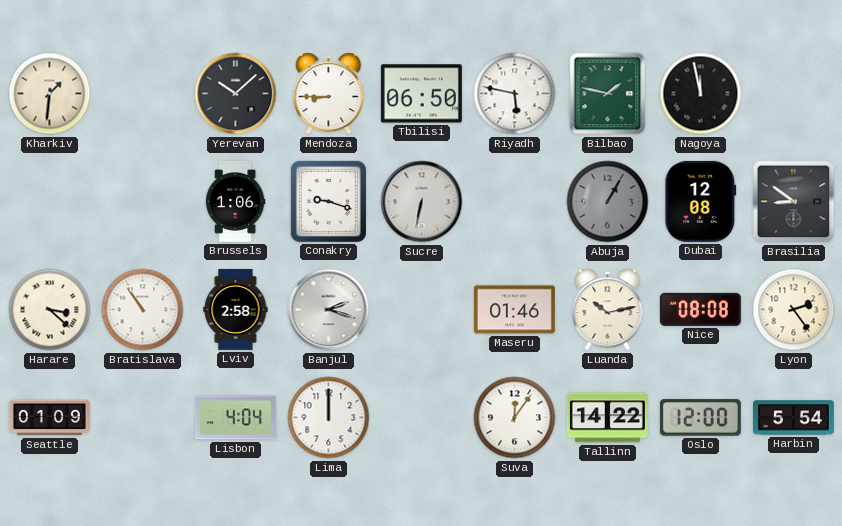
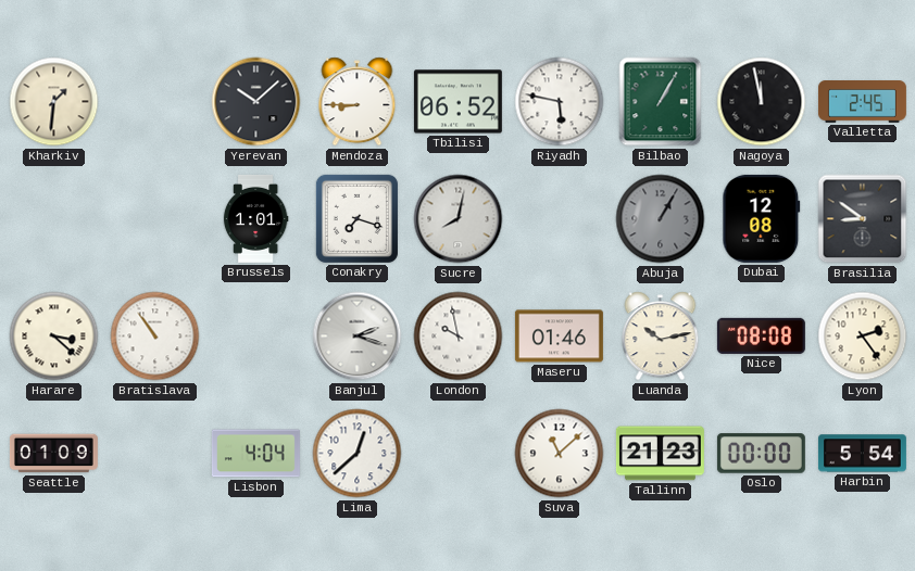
Tbilisi: 06:50 -> 06:52
Bilbao: 1:47 -> 1:05
Valletta: none -> 2:45
Brussels: 1:06 -> 1:01
Conakry: 9:18 -> 7:18
Sucre: 6:32 -> 8:02
Lviv: 2:58 -> none
London: none -> 9:58
Lima: 12:00 -> 12:38
Suva: 12:06 -> 11:08
Tallinn: 14:22 -> 21:23
Oslo: 12:00 -> 00:00
